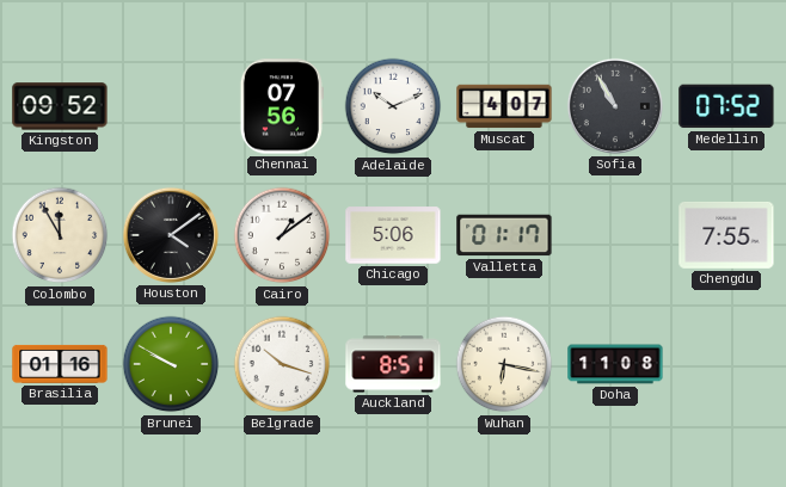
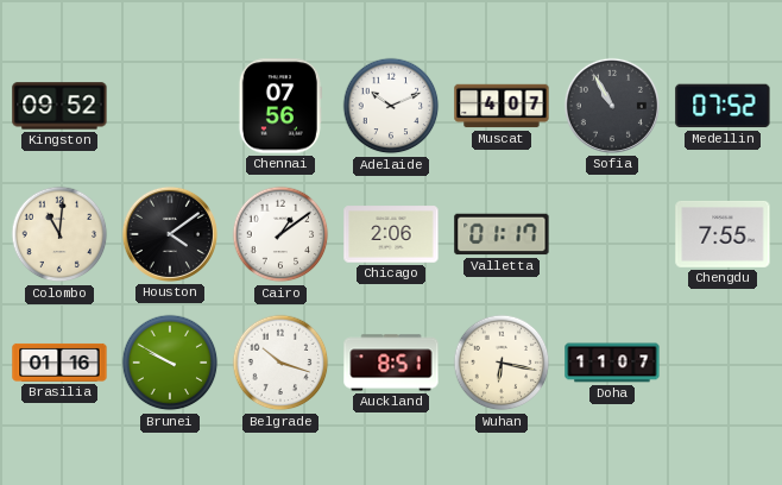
Colombo: 11:55 -> 11:01
Chicago: 5:06 -> 2:06
Doha: 11:08 -> 11:07
